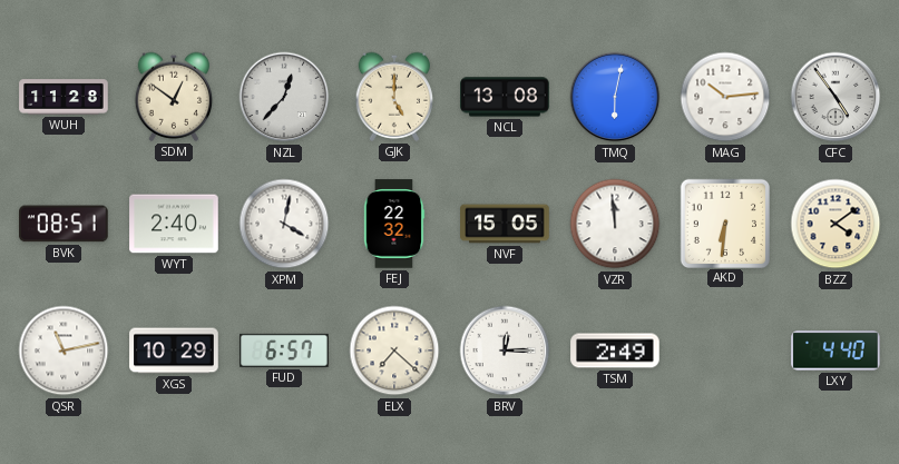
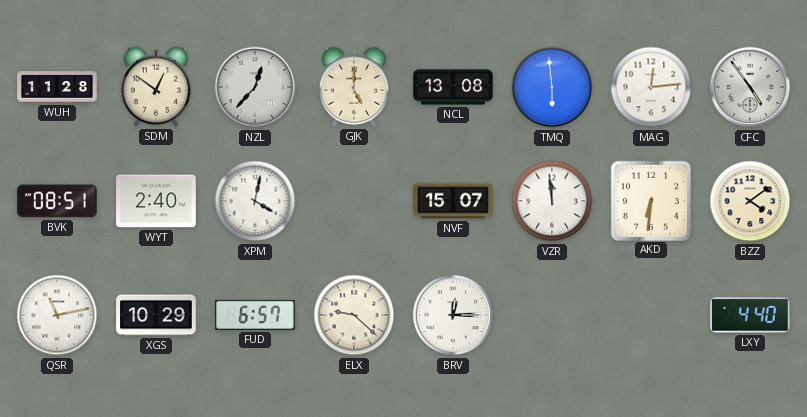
TMQ: 6:02 -> 5:59
MAG: 10:14 -> 12:14
FEJ: 22:32 -> none
NVF: 15:05 -> 15:07
ELX: 7:22 -> 9:22
TSM: 2:49 -> none
